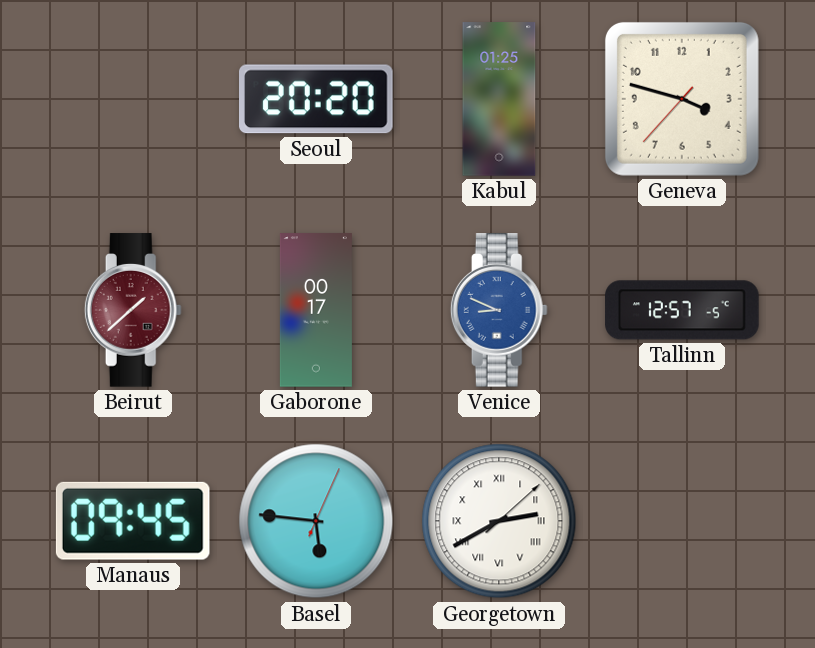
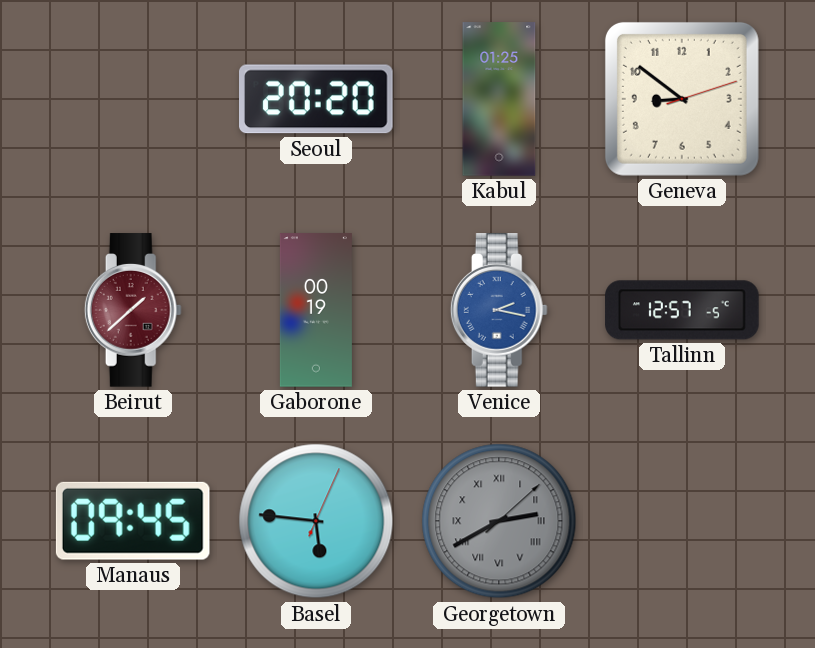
Geneva: 3:47 -> 8:51
Gaborone: 00:17 -> 00:19
Venice: 8:49 -> 2:17
Georgetown dial: white -> grey
